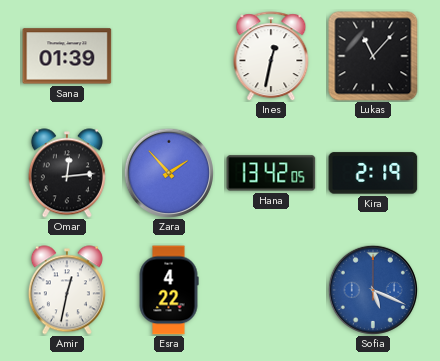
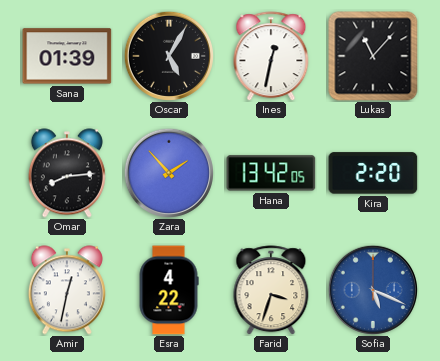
Oscar: none -> 5:05
Omar: 12:14 -> 8:14
Kira: 2:19 -> 2:20
Farid: none -> 3:33
